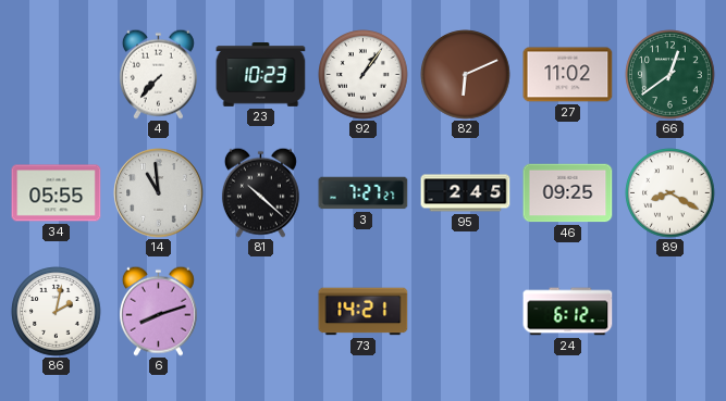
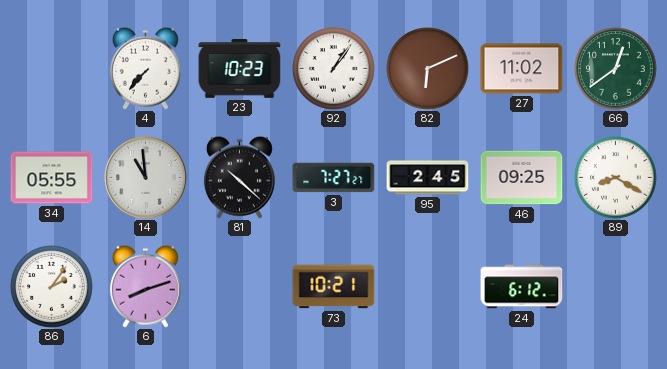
86: 2:02 -> 2:06
73: 14:21 -> 10:21
